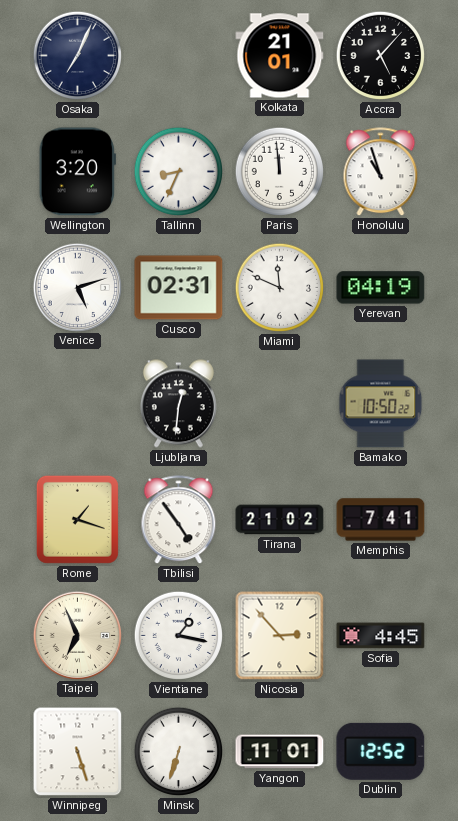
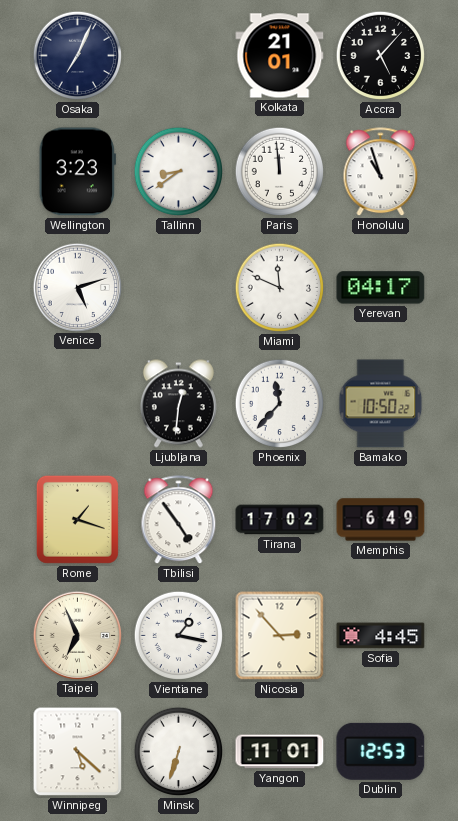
Wellington: 3:20 -> 3:23
Tallinn: 8:34 -> 8:39
Cusco: 02:31 -> none
Yerevan: 04:19 -> 04:17
Phoenix: none -> 11:37
Tirana: 21:02 -> 17:02
Memphis: 7:41 -> 6:49
Winnipeg: 5:27 -> 5:22
Dublin: 12:52 -> 12:53
